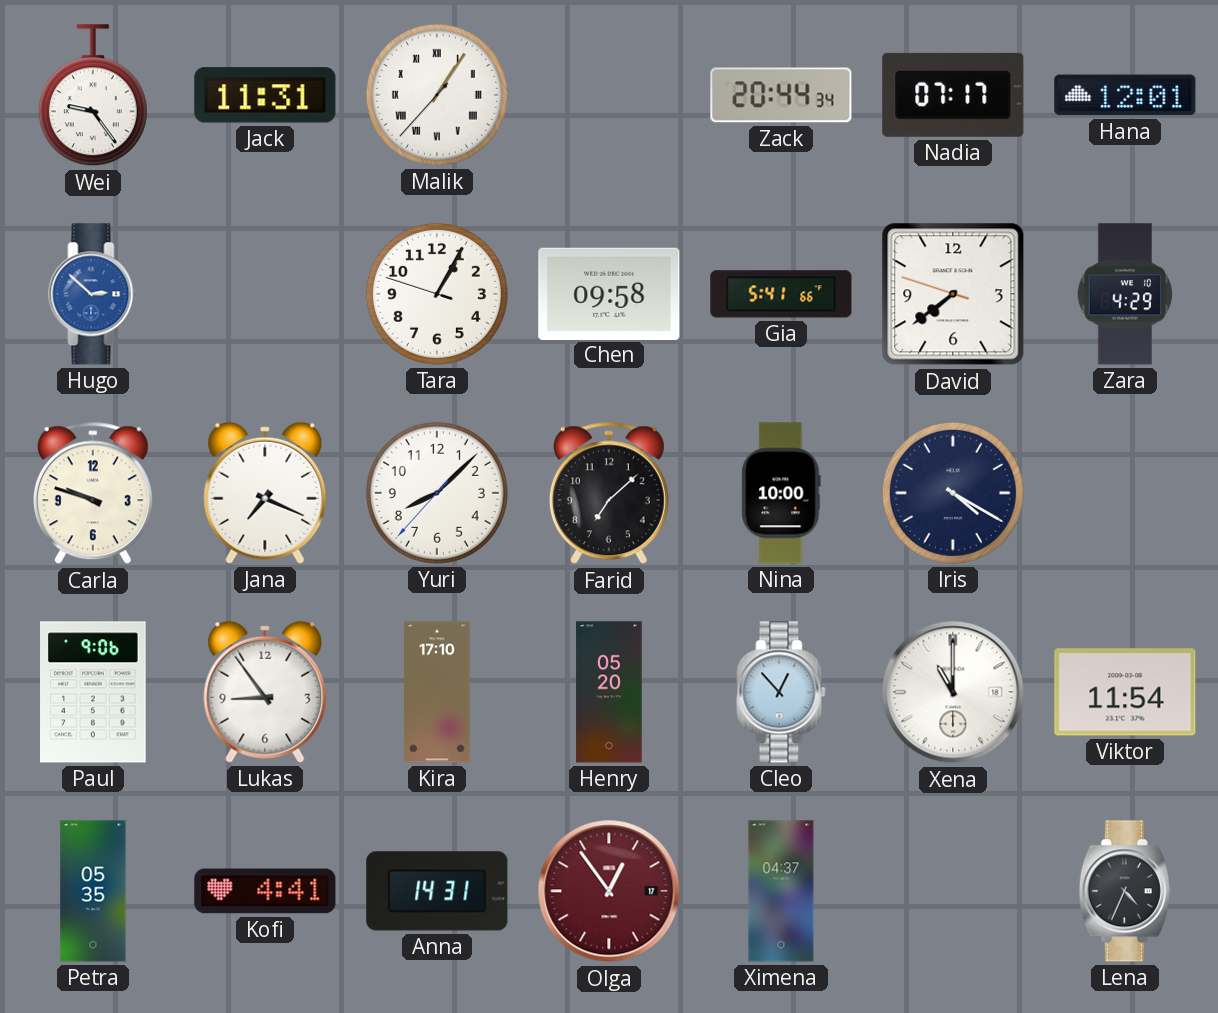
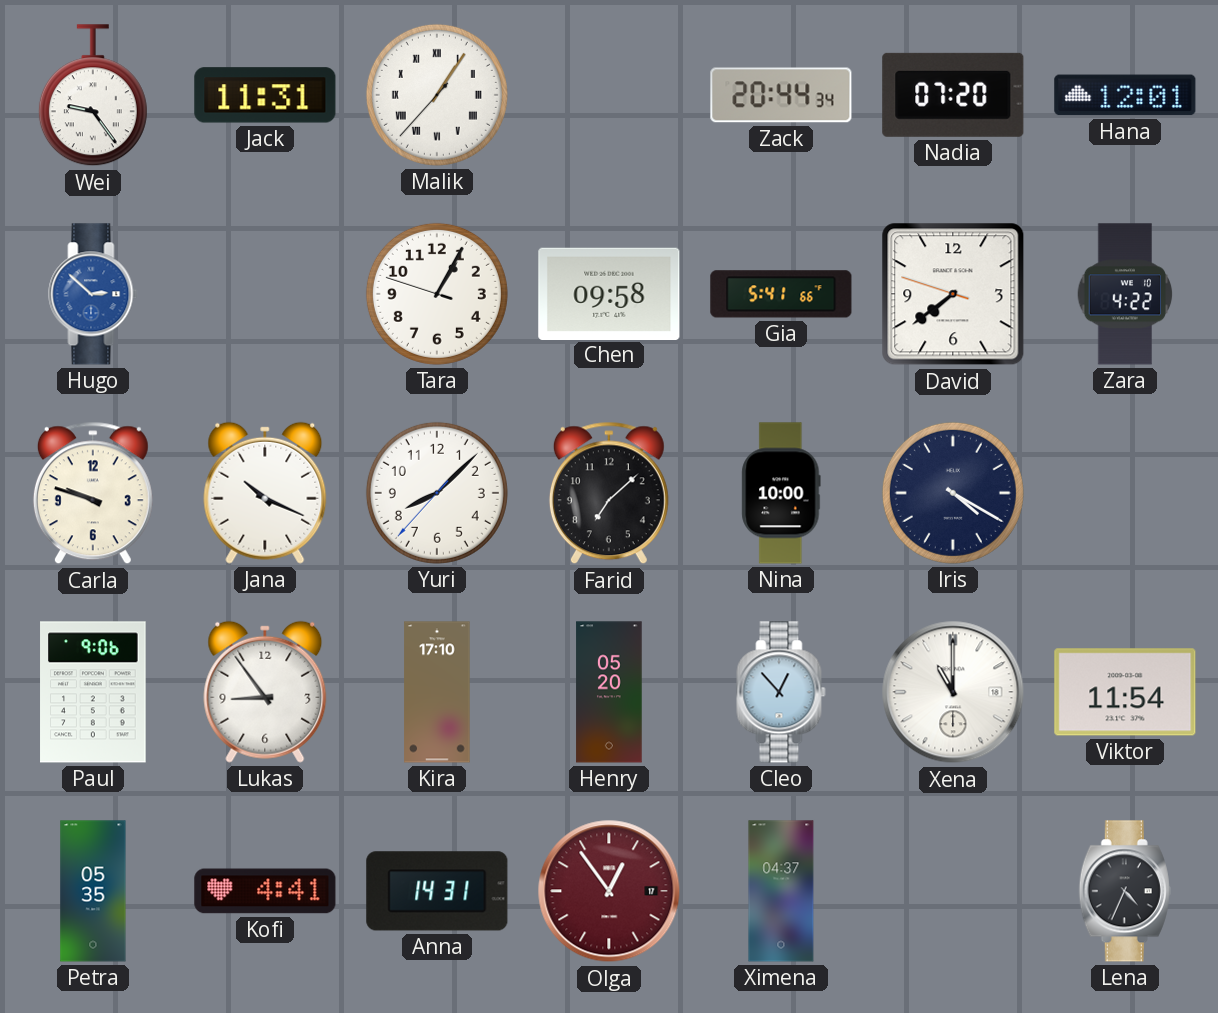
Nadia: 07:17 -> 07:20
Zara: 4:29 -> 4:22
Jana: 7:19 -> 10:19
